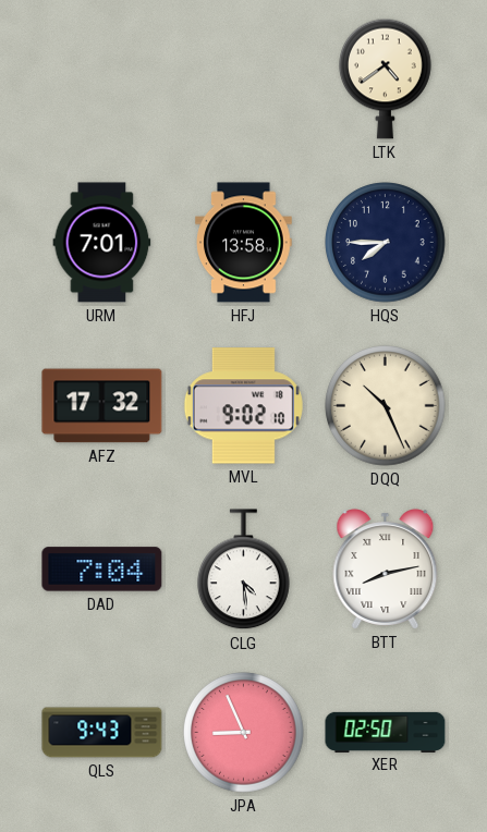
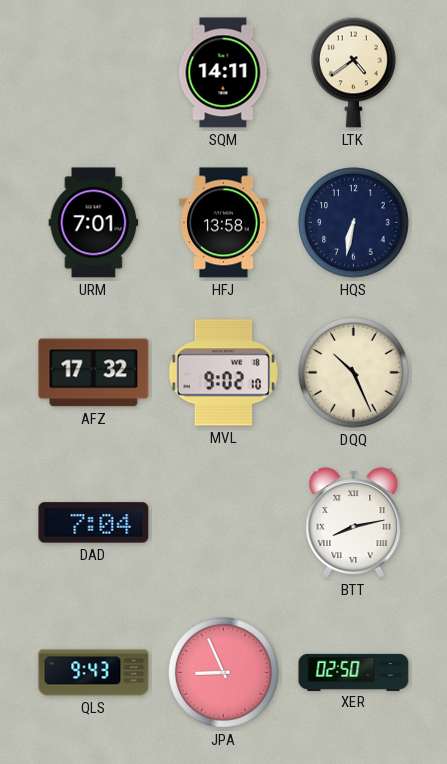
SQM: none -> 14:11
HQS: 7:45 -> 6:32
CLG: 4:29 -> none
